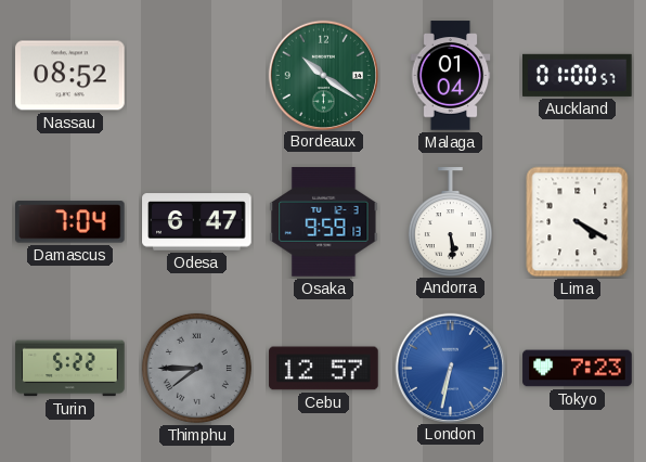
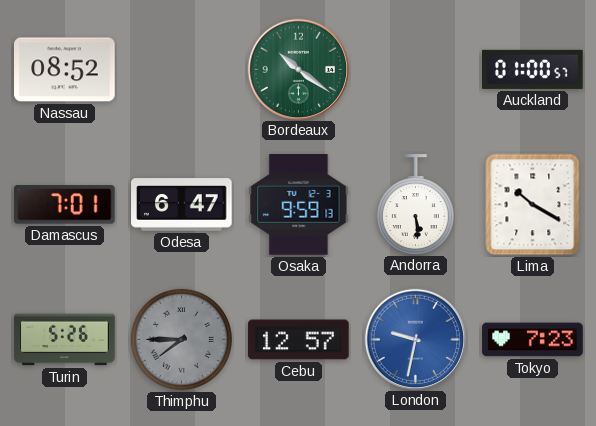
Malaga: 01:04 -> none
Damascus: 7:04 -> 7:01
Lima: 4:20 -> 10:20
Turin: 5:22 -> 5:26
London: 6:32 -> 9:32
